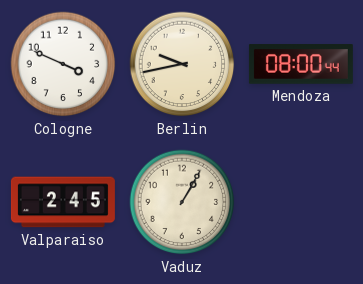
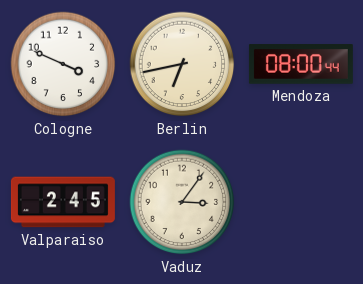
Berlin: 9:43 -> 6:43
Vaduz: 1:05 -> 3:06
